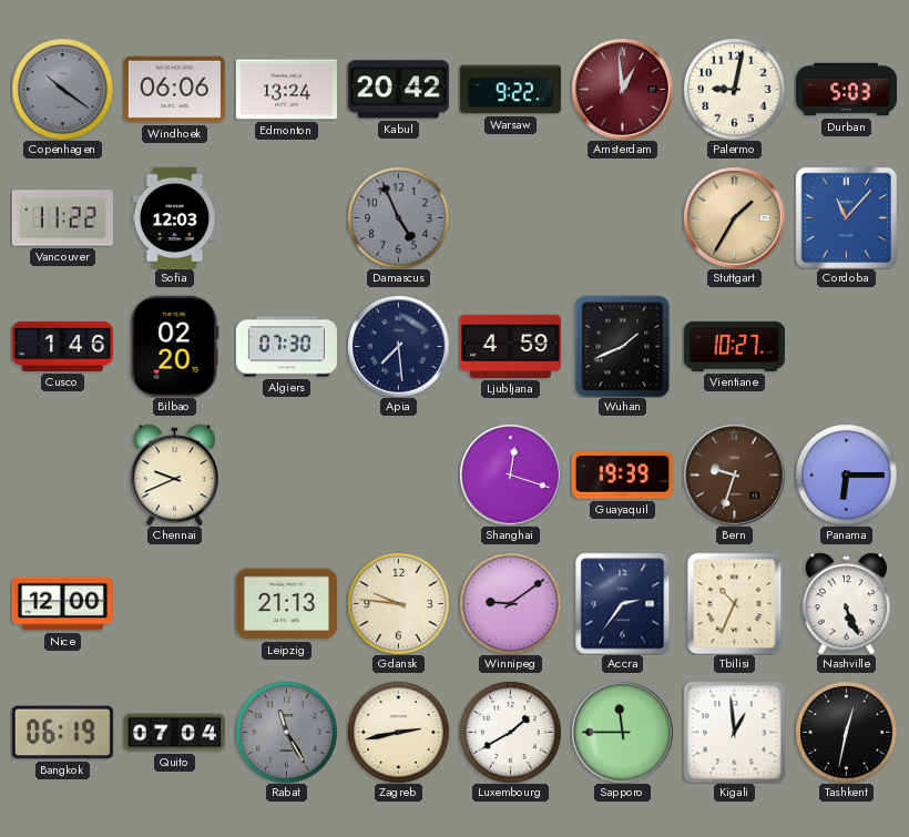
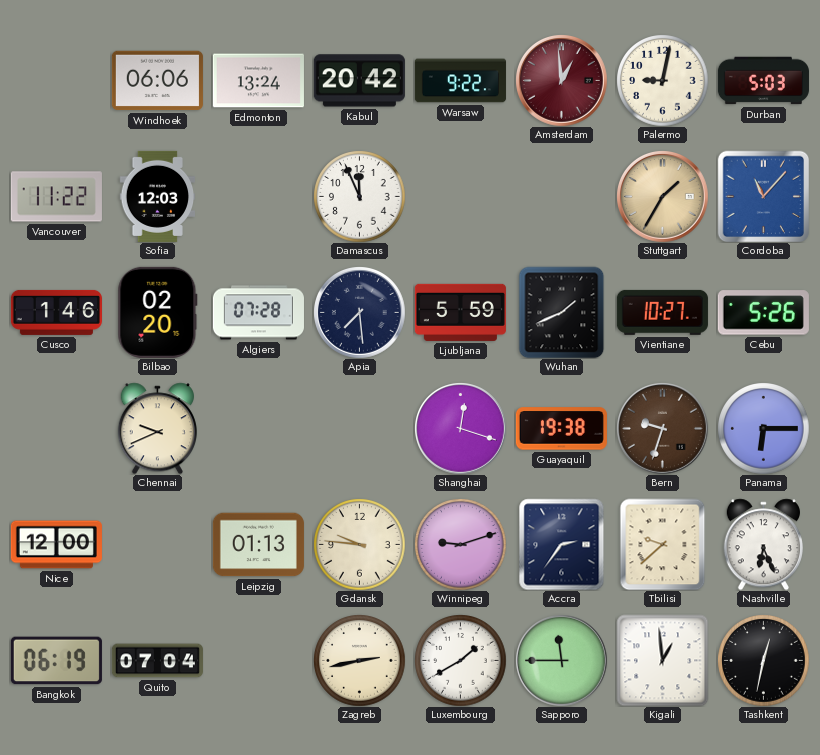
Copenhagen: 10:21 -> none
Damascus: 4:56 -> 11:56
Damascus dial: grey -> white
Algiers: 07:30 -> 07:28
Ljubljana: 4:59 -> 5:59
Cebu: none -> 5:26
Guayaquil: 19:39 -> 19:38
Leipzig: 21:13 -> 01:13
Winnipeg: 9:09 -> 9:12
Tbilisi: 10:34 -> 9:38
Nashville: 5:26 -> 6:26
Rabat: 11:25 -> none
